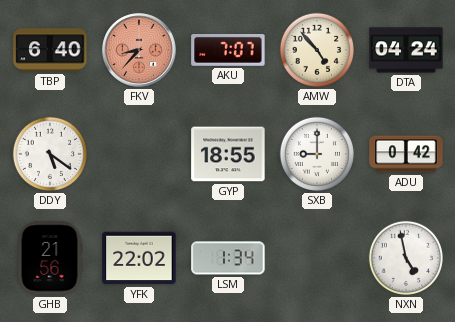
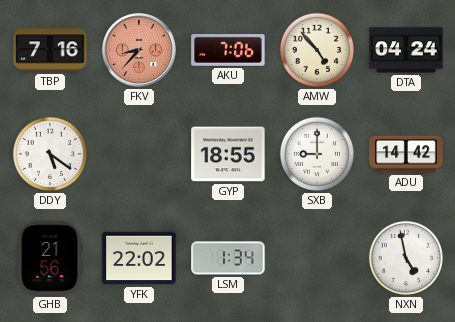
TBP: 6:40 -> 7:16
AKU: 7:07 -> 7:06
ADU: 0:42 -> 14:42
